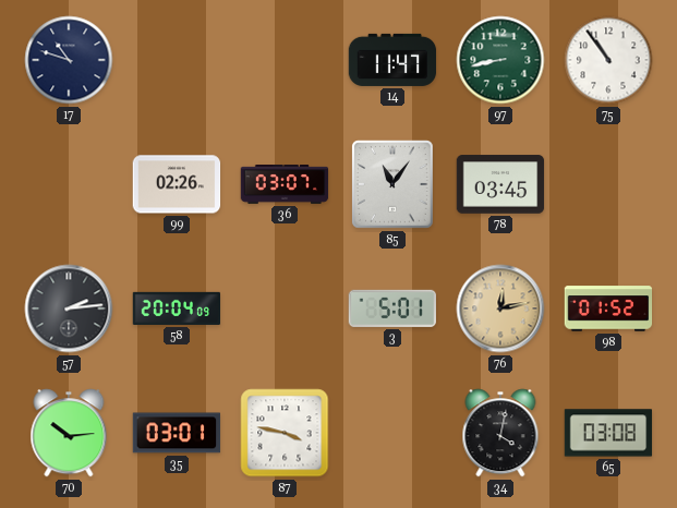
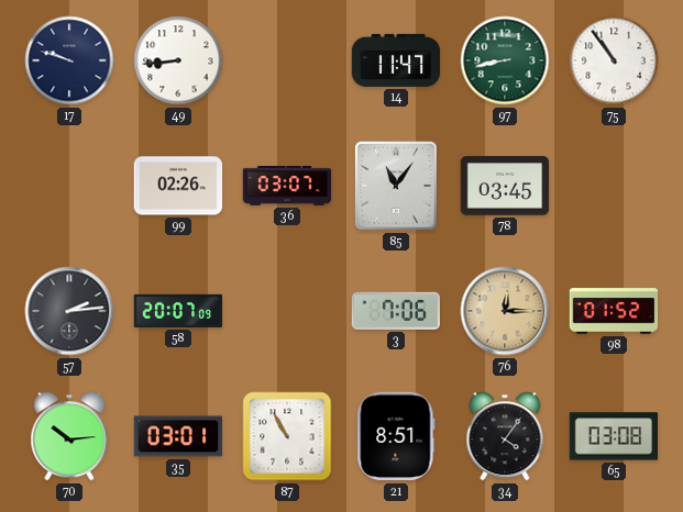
17: 10:48 -> 9:48
49: none -> 8:44
58: 20:04 -> 20:07
3: 5:01 -> 7:06
76: 12:13 -> 12:15
87: 3:47 -> 10:55
21: none -> 8:51
34: 4:02 -> 4:06
